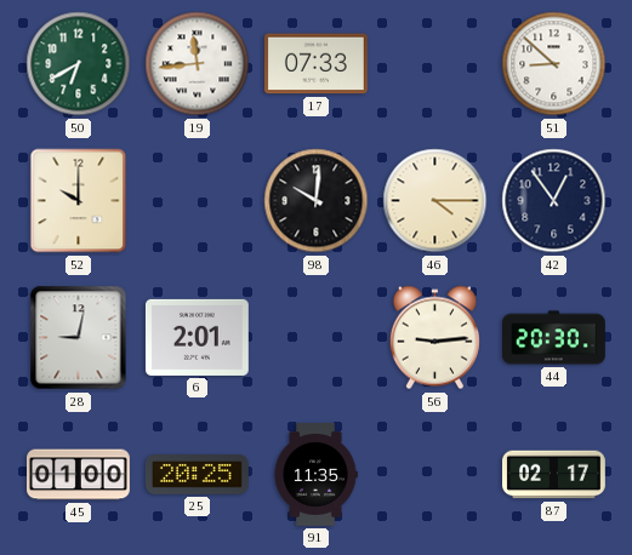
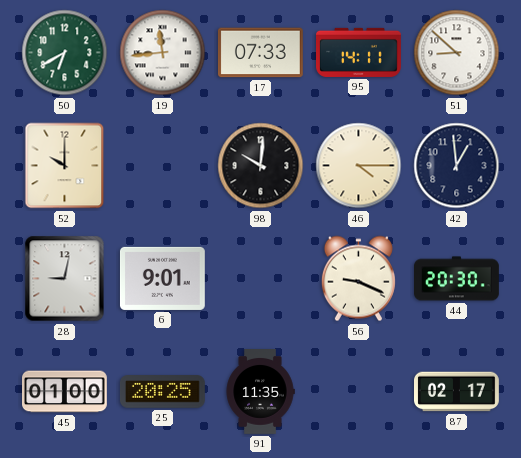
95: none -> 14:11
42: 12:54 -> 12:59
6: 2:01 -> 9:01
56: 9:14 -> 9:19
